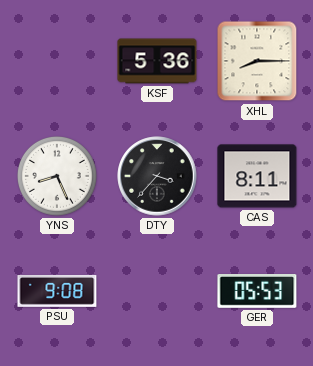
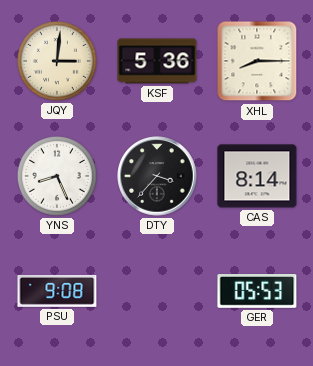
JQY: none -> 3:01
CAS: 8:11 -> 8:14
